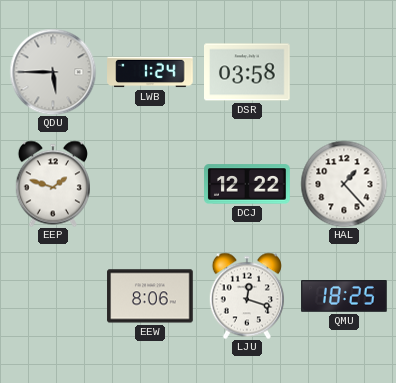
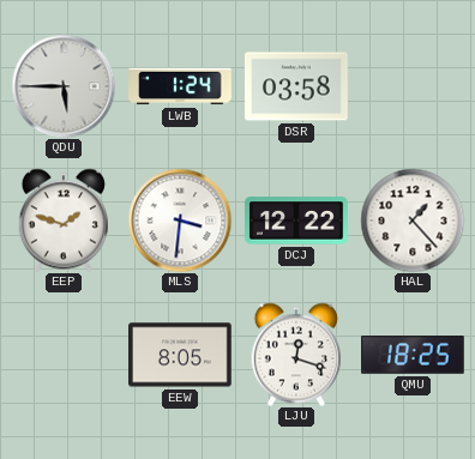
MLS: none -> 3:31
EEW: 8:06 -> 8:05
